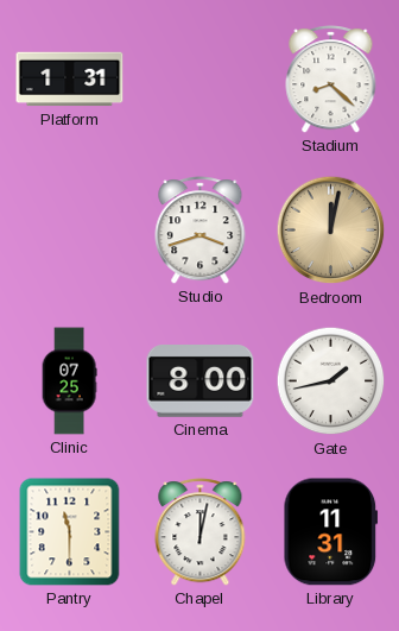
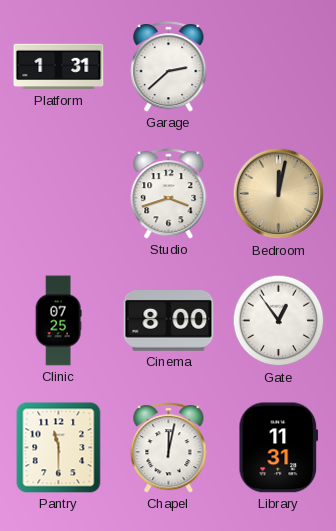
Garage: none -> 2:38
Stadium: 8:22 -> none
Gate: 1:43 -> 12:54
